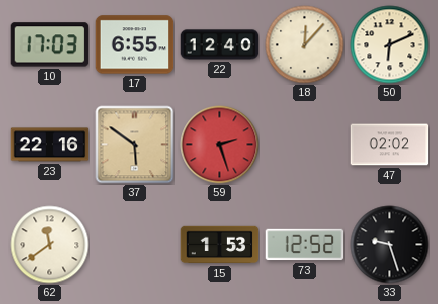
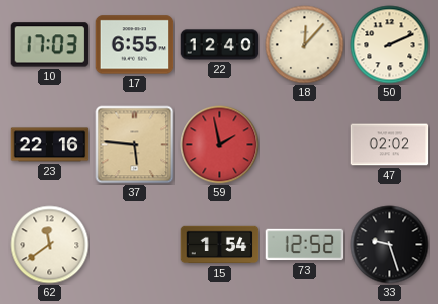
50: 6:11 -> 2:11
37: 5:51 -> 5:46
59: 2:27 -> 1:58
15: 1:53 -> 1:54
